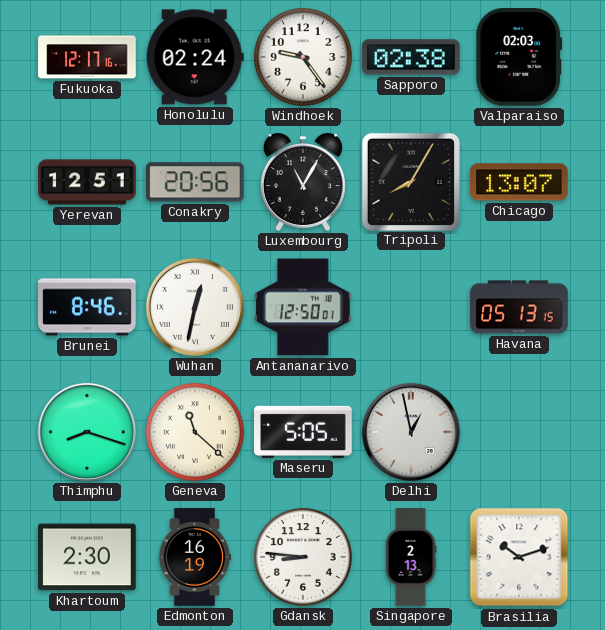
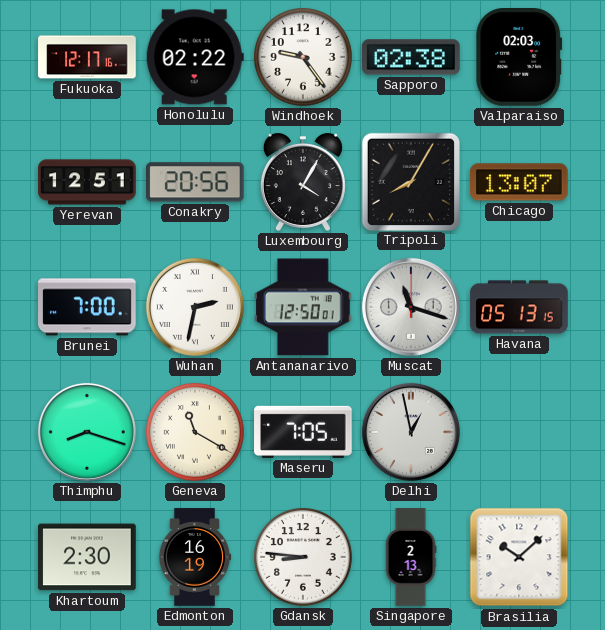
Honolulu: 02:24 -> 02:22
Luxembourg: 11:05 -> 4:05
Brunei: 8:46 -> 7:00
Wuhan: 12:32 -> 2:32
Muscat: none -> 11:18
Geneva: 11:22 -> 11:20
Maseru: 5:05 -> 7:05
Brasilia: 10:12 -> 10:08
